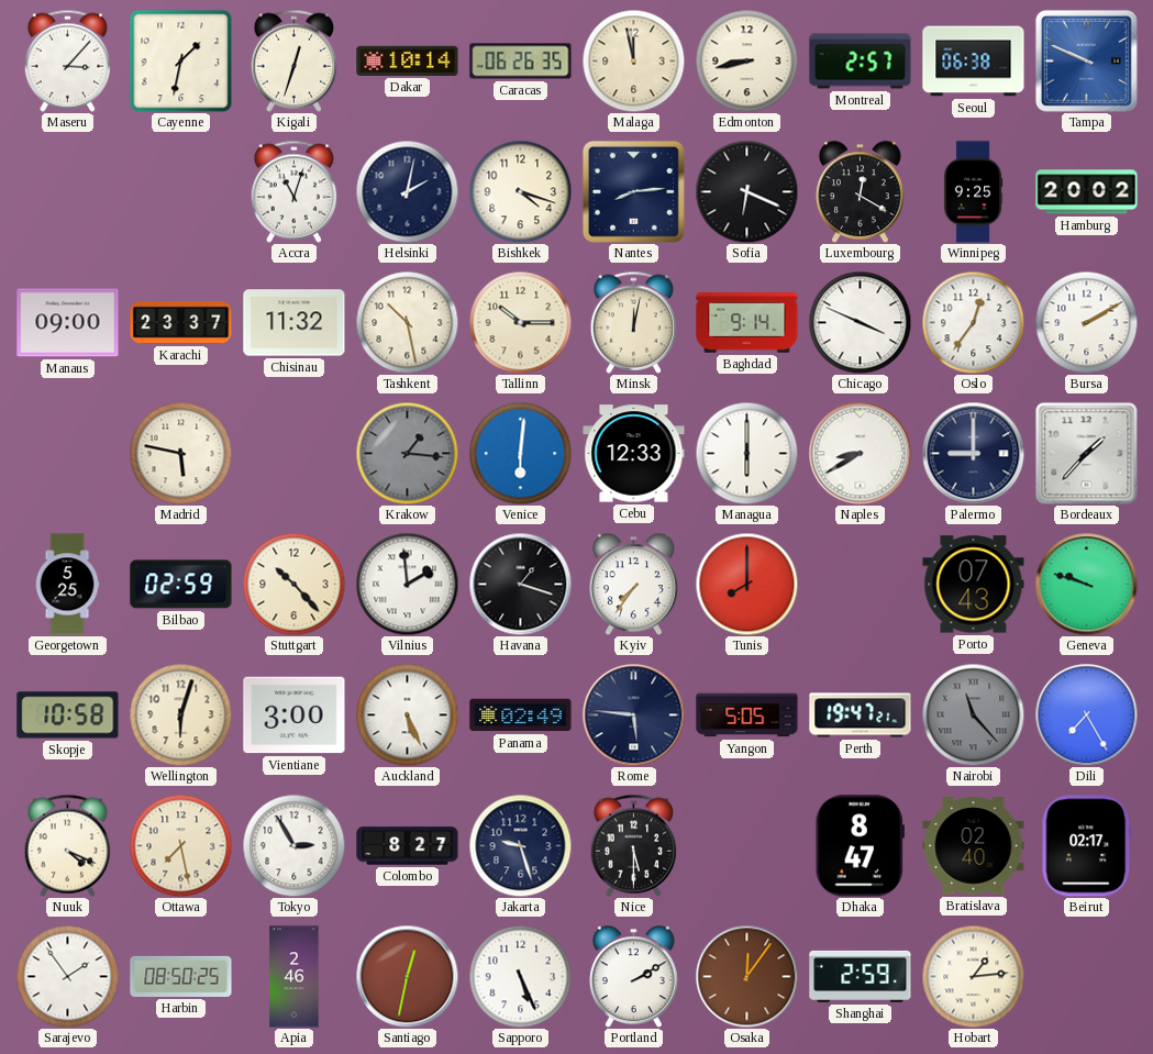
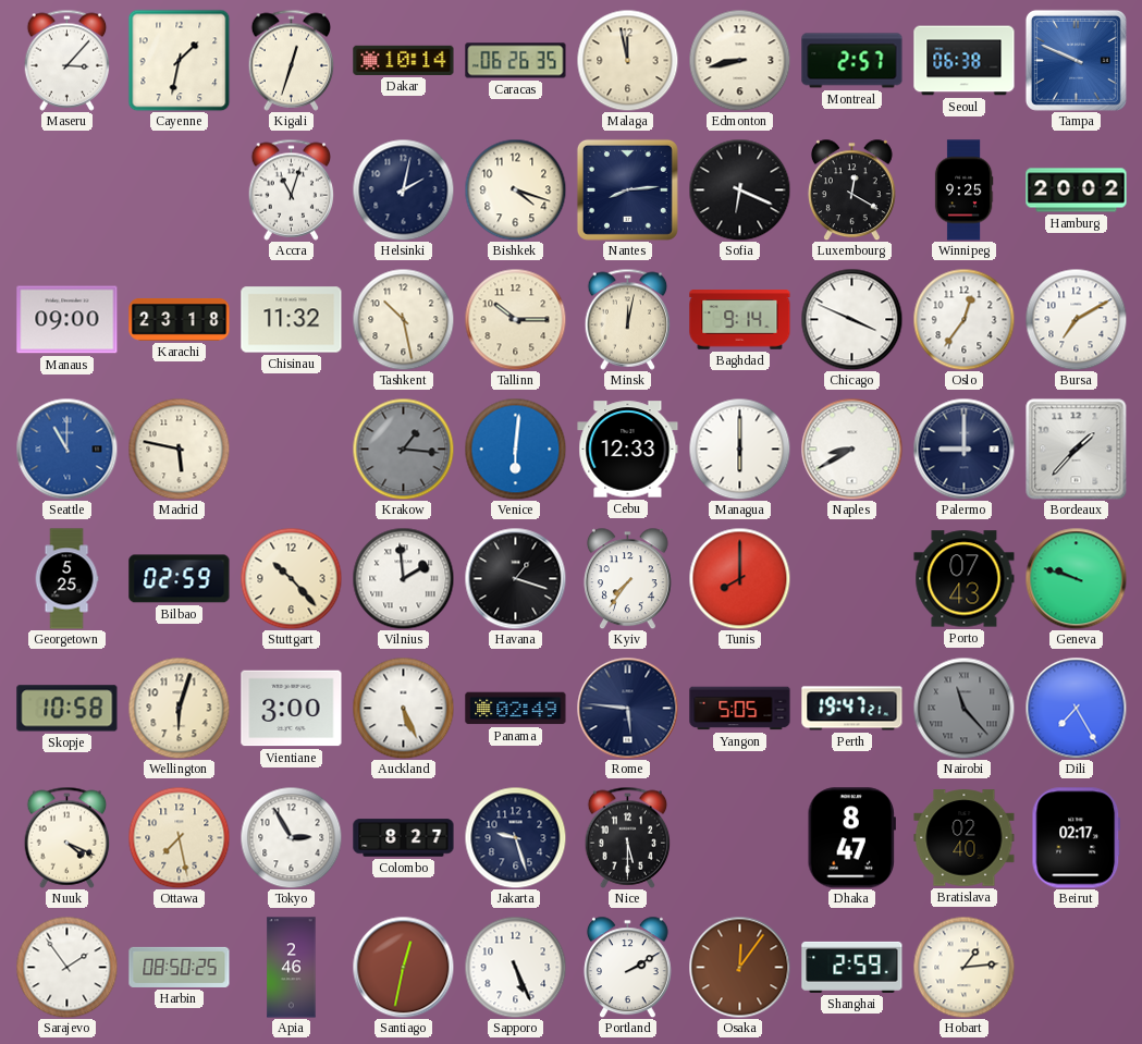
Karachi: 23:37 -> 23:18
Bursa: 2:10 -> 7:10
Seattle: none -> 11:00
